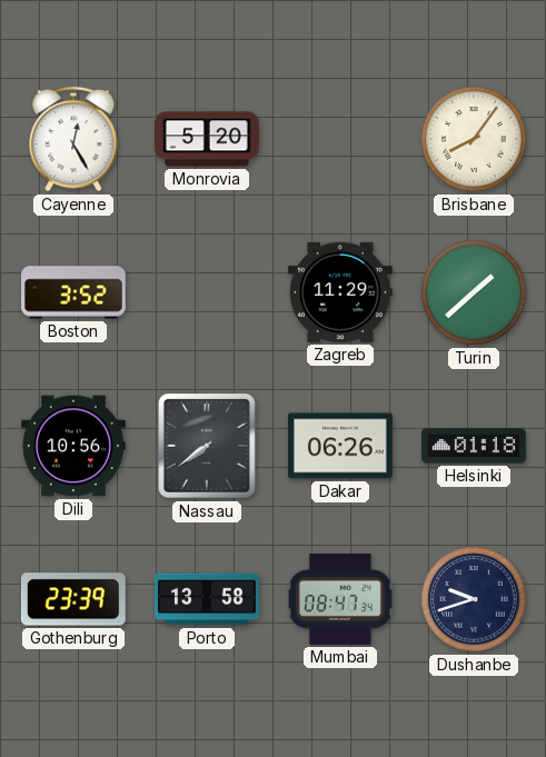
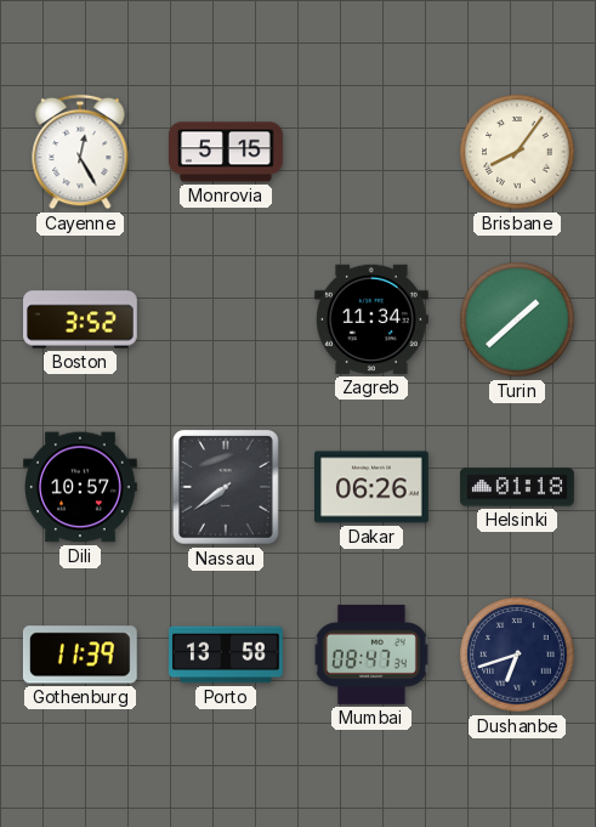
Monrovia: 5:20 -> 5:15
Zagreb: 11:29 -> 11:34
Dili: 10:56 -> 10:57
Gothenburg: 23:39 -> 11:39
Dushanbe: 9:42 -> 6:42
